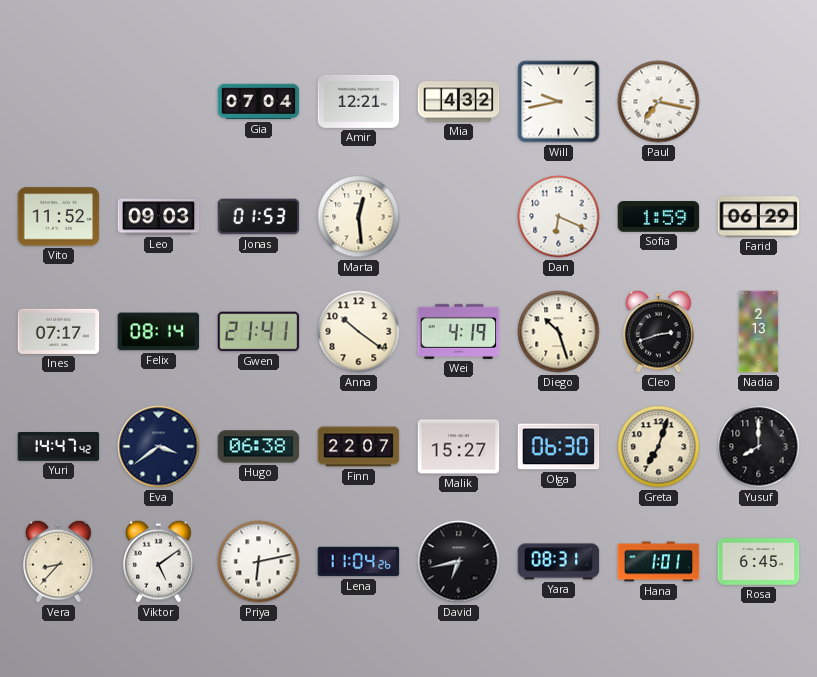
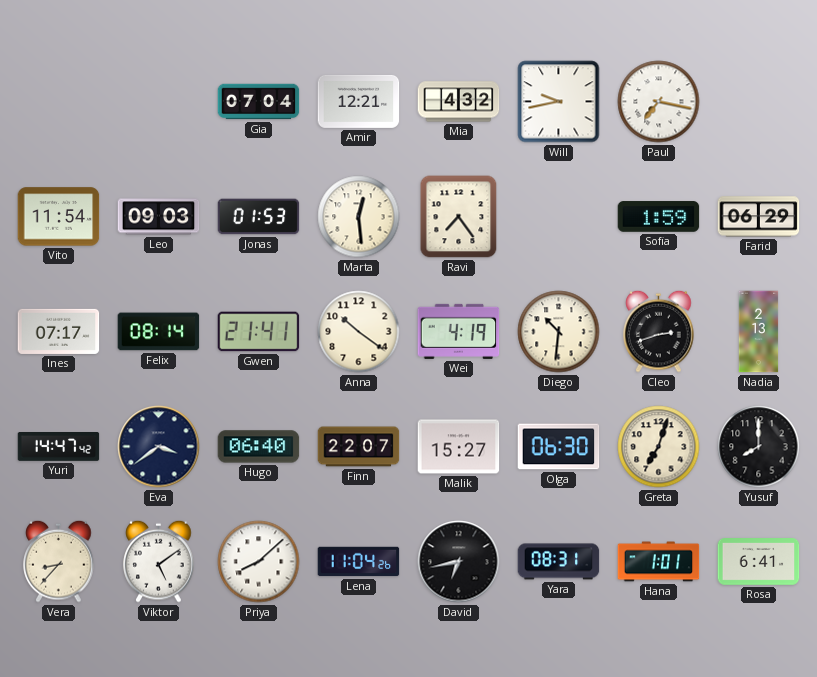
Vito: 11:52 -> 11:54
Ravi: none -> 7:24
Dan: 6:19 -> none
Diego: 10:27 -> 10:31
Hugo: 06:38 -> 06:40
Priya: 6:13 -> 8:08
Rosa: 6:45 -> 6:41
